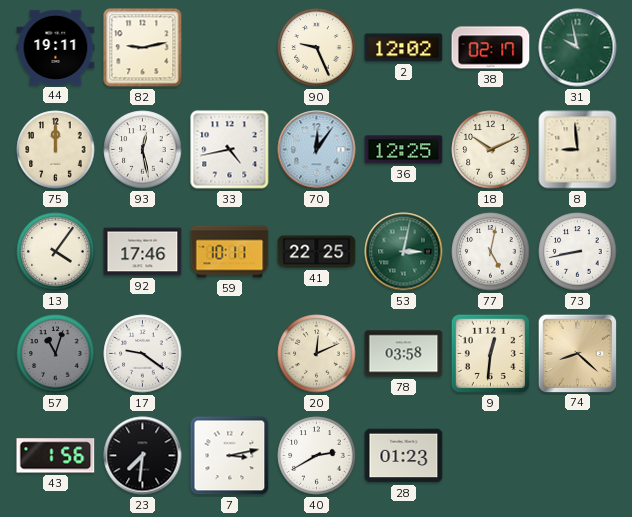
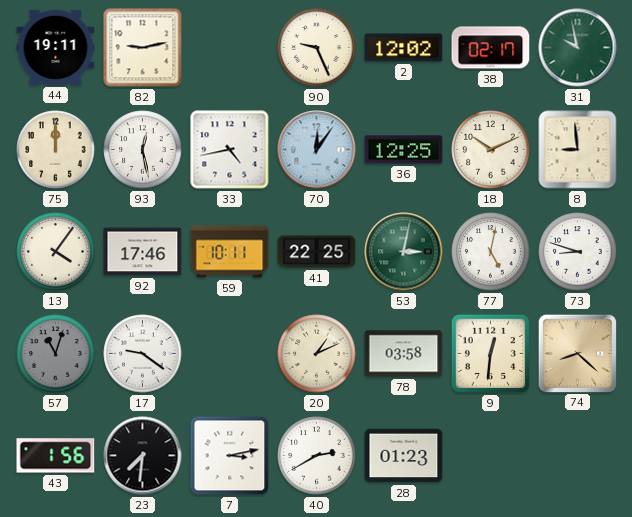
73: 8:43 -> 8:48
20: 12:11 -> 1:11
